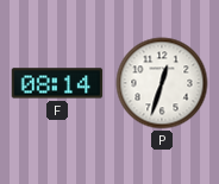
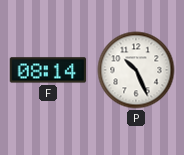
P: 12:33 -> 10:26
